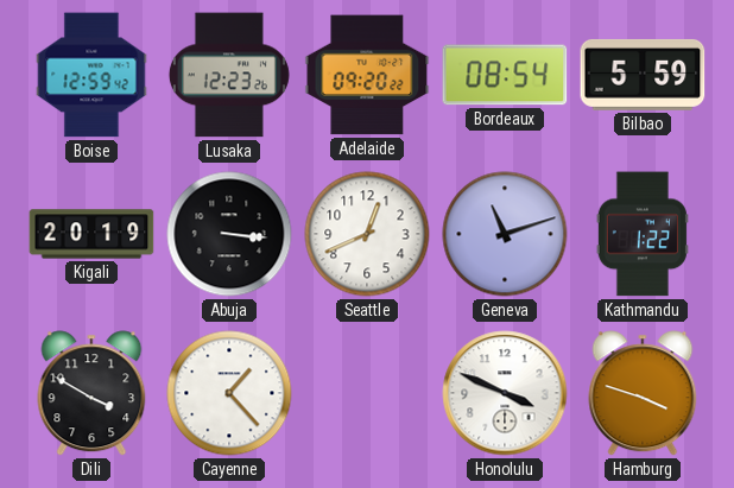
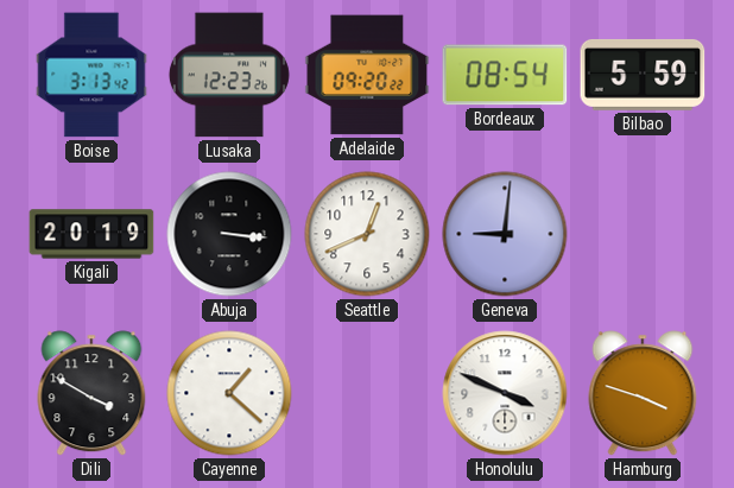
Boise: 12:59 -> 3:13
Geneva: 11:12 -> 9:01
Kathmandu: 1:22 -> none
Cayenne: 1:23 -> 1:22
